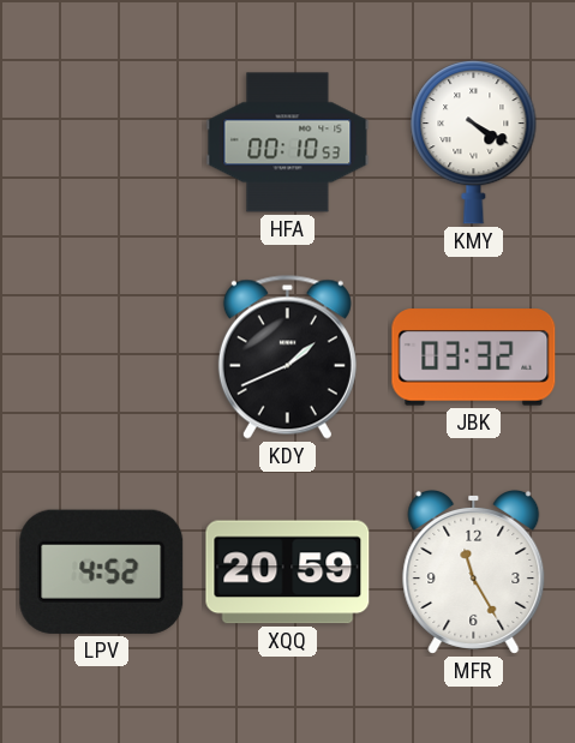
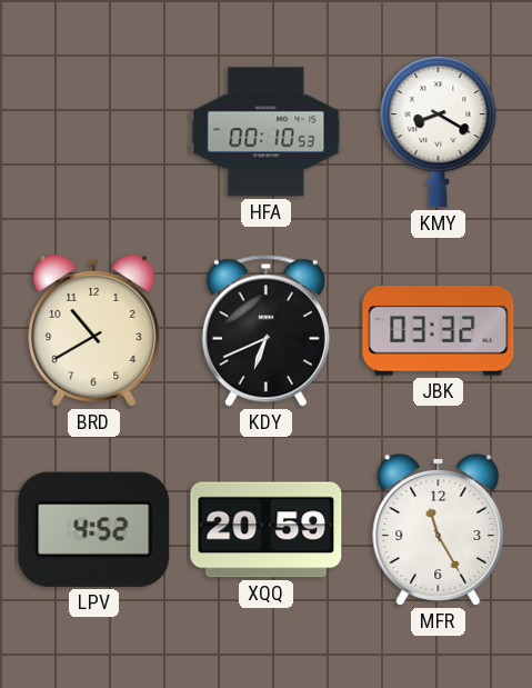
KMY: 4:20 -> 8:20
BRD: none -> 10:40
KDY: 1:41 -> 6:41
